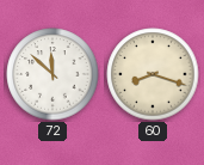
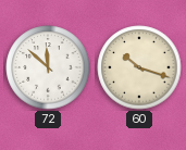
60: 8:18 -> 10:18
